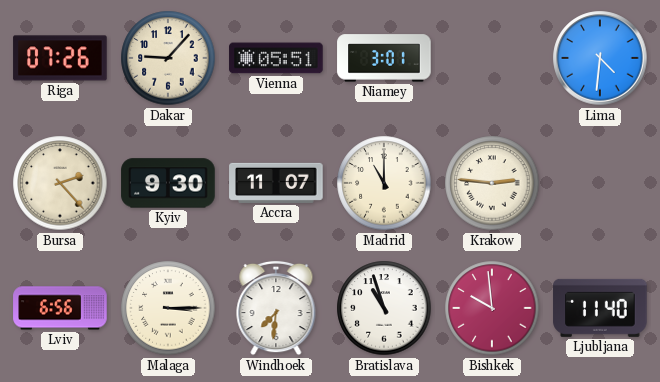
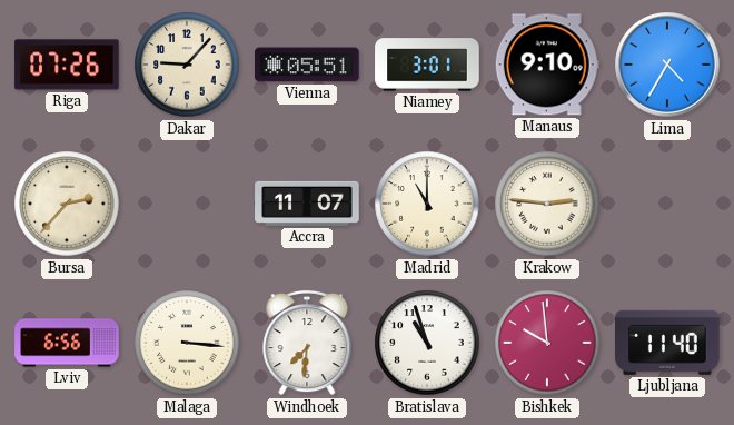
Manaus: none -> 9:10
Lima: 4:31 -> 4:35
Bursa: 2:23 -> 2:37
Kyiv: 9:30 -> none
Malaga: 3:15 -> 3:16
